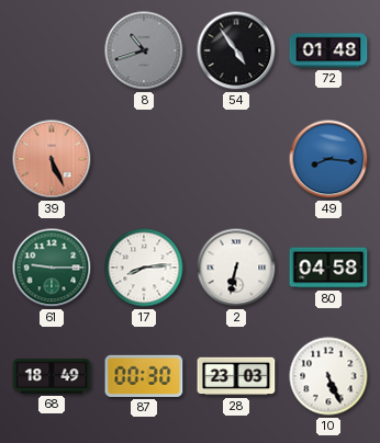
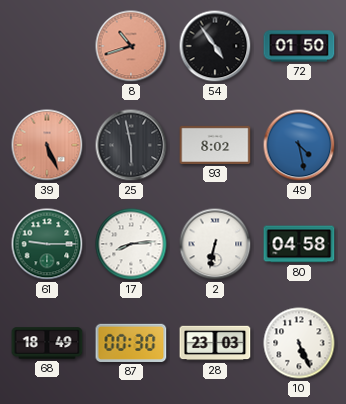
8 dial: grey -> salmon
72: 01:48 -> 01:50
25: none -> 5:58
93: none -> 8:02
49: 8:16 -> 4:28
